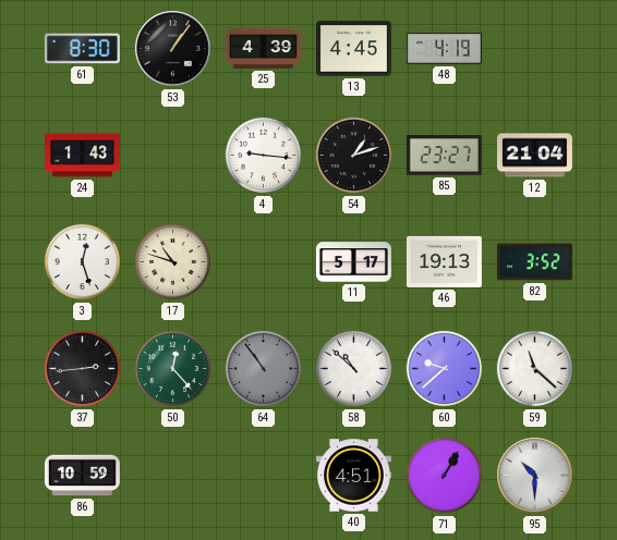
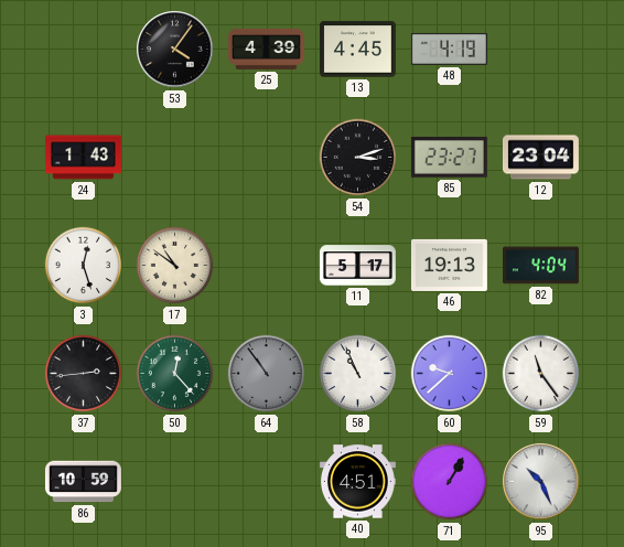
61: 8:30 -> none
53: 1:06 -> 4:06
4: 9:16 -> none
54: 1:12 -> 3:12
12: 21:04 -> 23:04
17: 10:48 -> 10:51
82: 3:52 -> 4:04
58: 10:52 -> 10:56
59: 11:22 -> 11:24
95: 10:30 -> 10:26
